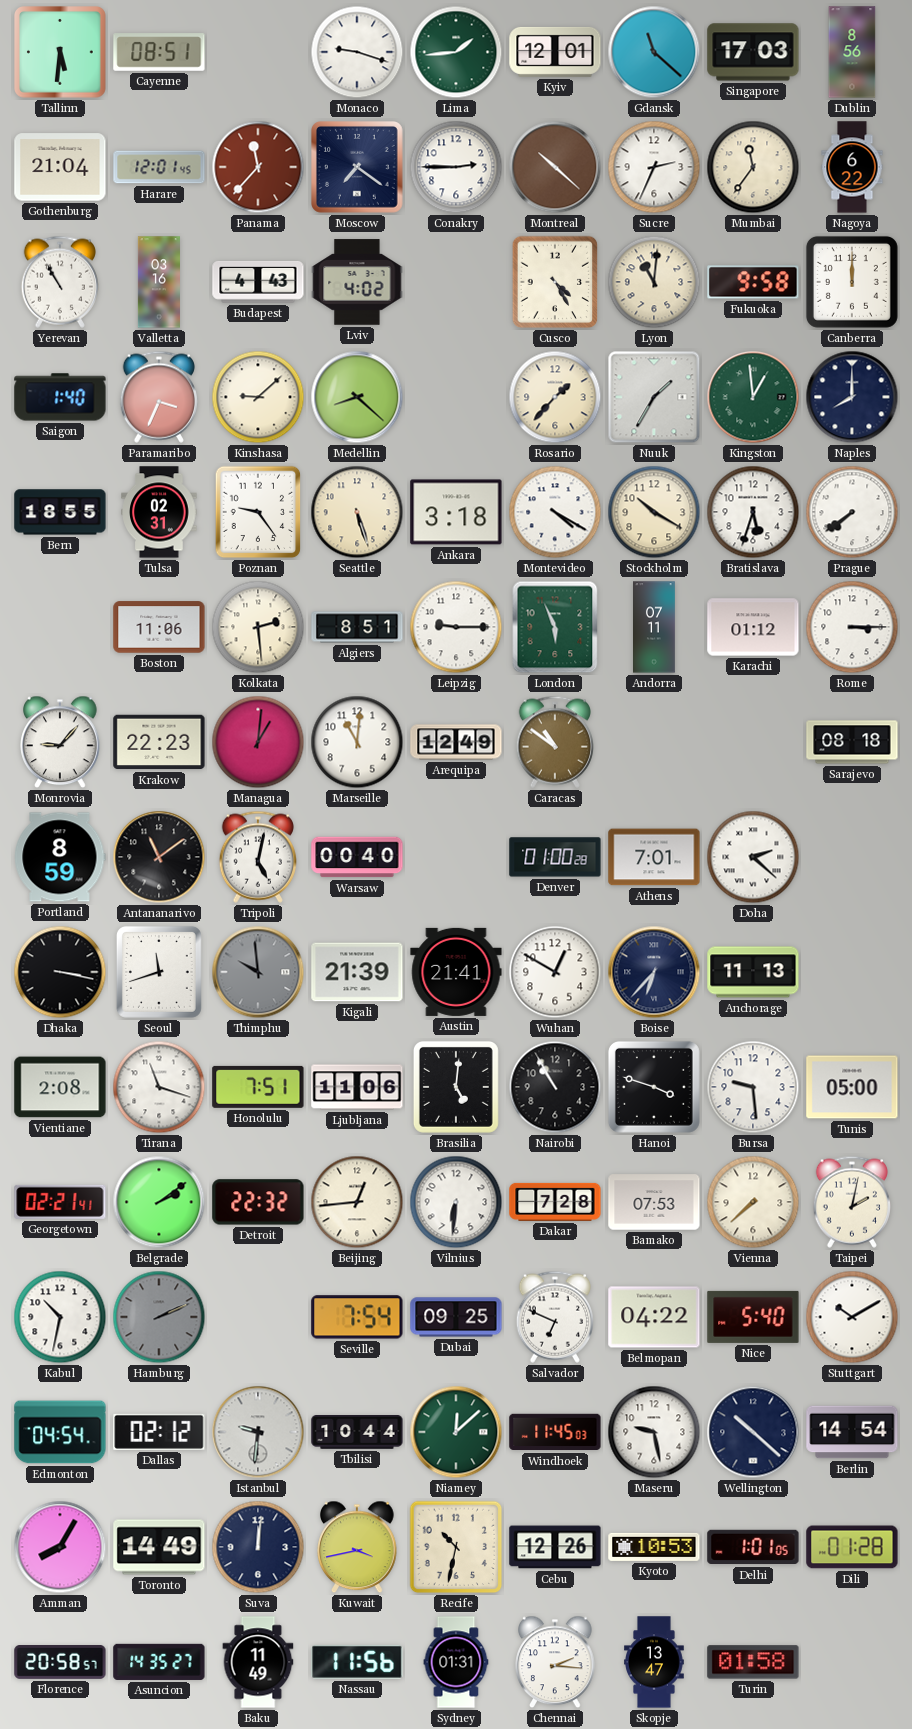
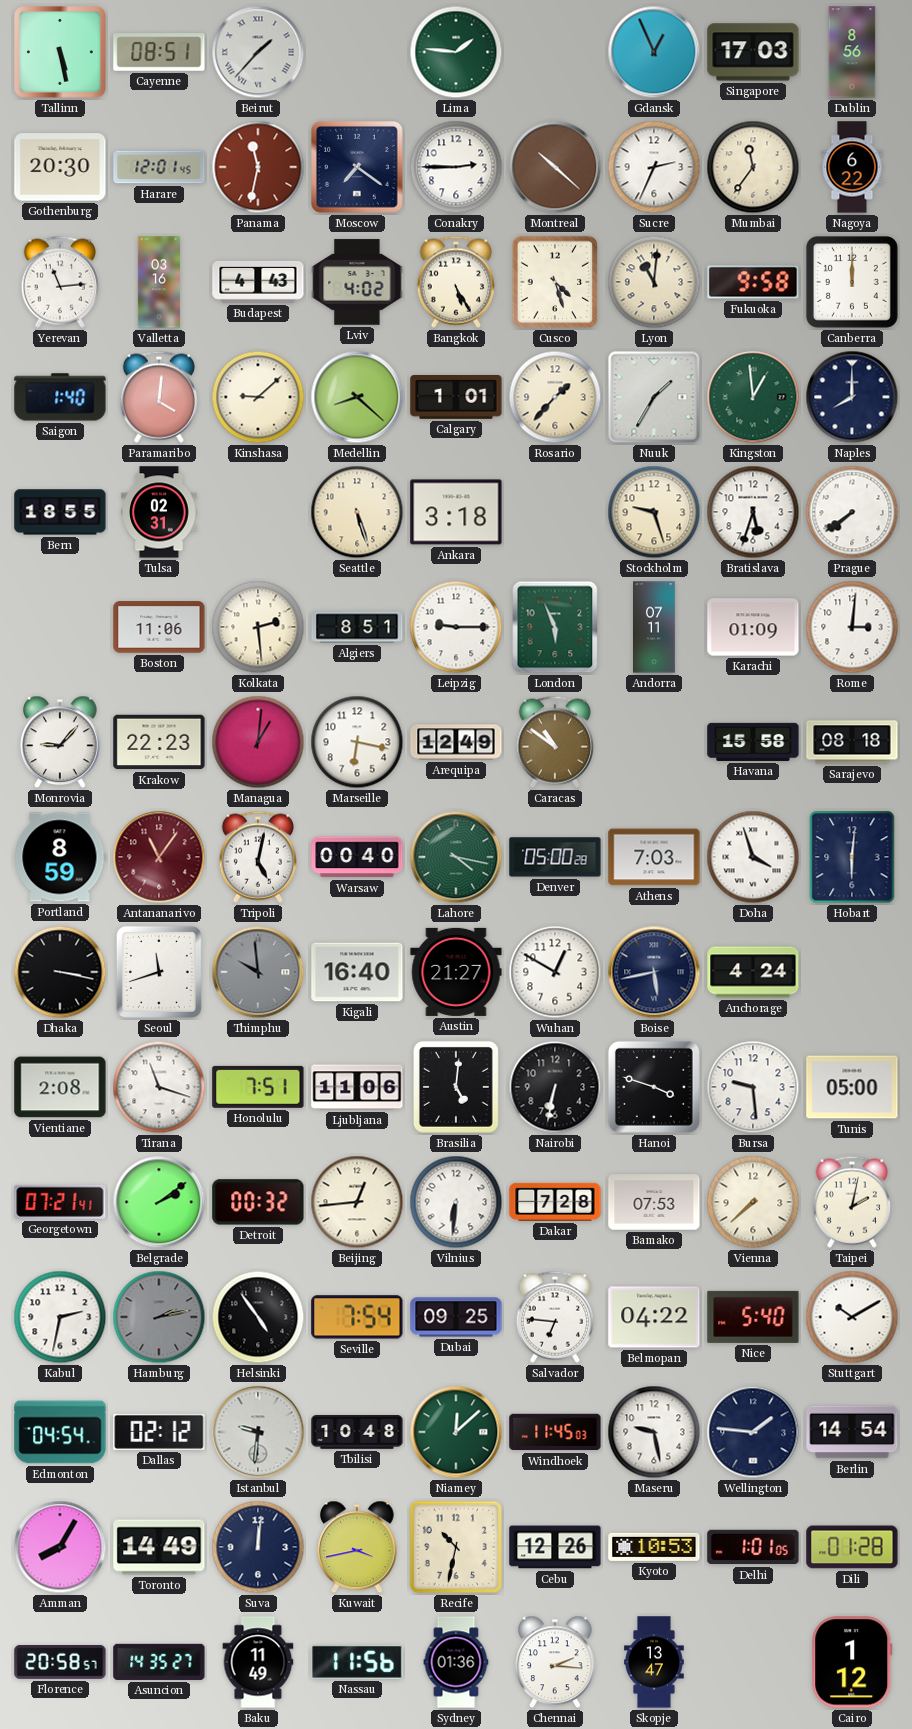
Tallinn: 5:31 -> 5:28
Beirut: none -> 1:37
Monaco: 9:18 -> none
Lima: 1:44 -> 1:46
Kyiv: 12:01 -> none
Gdansk: 11:22 -> 12:56
Gothenburg: 21:04 -> 20:30
Panama: 11:37 -> 11:32
Yerevan: 10:55 -> 11:14
Bangkok: none -> 5:25
Cusco: 4:25 -> 4:27
Paramaribo: 3:34 -> 4:01
Calgary: none -> 1:01
Poznan: 9:24 -> none
Montevideo: 4:20 -> none
Stockholm: 10:20 -> 9:27
Karachi: 01:12 -> 01:09
Rome: 3:15 -> 3:01
Marseille: 11:01 -> 6:17
Havana: none -> 15:58
Antananarivo: 11:09 -> 11:06
Antananarivo dial: black -> burgundy
Lahore: none -> 4:17
Denver: 01:00 -> 05:00
Athens: 7:01 -> 7:03
Doha: 2:22 -> 3:57
Hobart: none -> 6:01
Kigali: 21:39 -> 16:40
Austin: 21:41 -> 21:27
Boise: 6:37 -> 5:43
Anchorage: 11:13 -> 4:24
Nairobi: 10:55 -> 6:32
Georgetown: 02:21 -> 07:21
Detroit: 22:32 -> 00:32
Kabul: 10:32 -> 2:32
Hamburg: 2:11 -> 2:13
Helsinki: none -> 4:54
Salvador: 6:49 -> 6:46
Tbilisi: 10:44 -> 10:48
Wellington: 10:22 -> 1:46
Sydney: 01:31 -> 01:36
Turin: 01:58 -> none
Cairo: none -> 1:12
